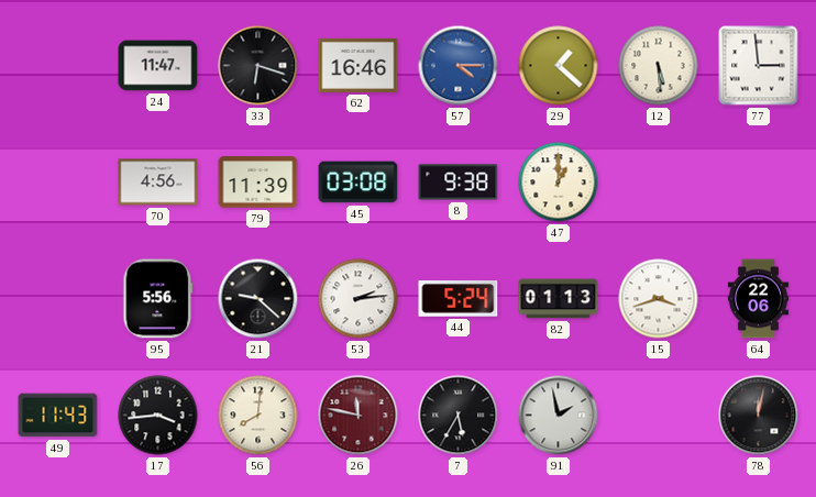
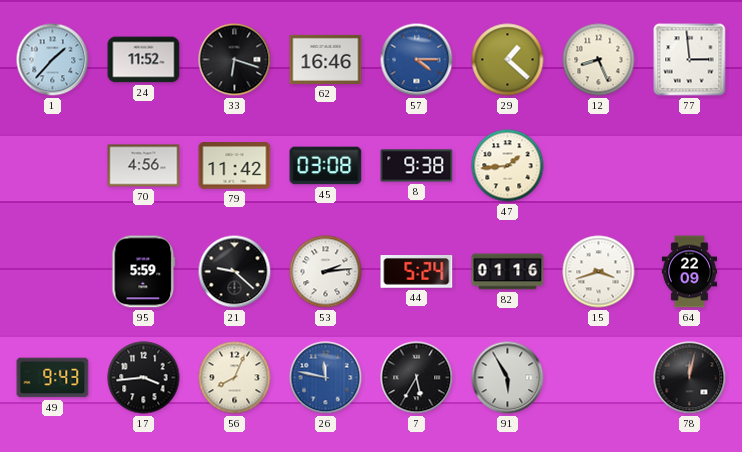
1: none -> 1:37
24: 11:47 -> 11:52
12: 5:29 -> 8:26
79: 11:39 -> 11:42
47: 1:00 -> 1:44
95: 5:56 -> 5:59
82: 01:13 -> 01:16
64: 22:06 -> 22:09
49: 11:43 -> 9:43
56: 8:01 -> 8:04
26 dial: burgundy -> blue
91: 1:58 -> 5:55
